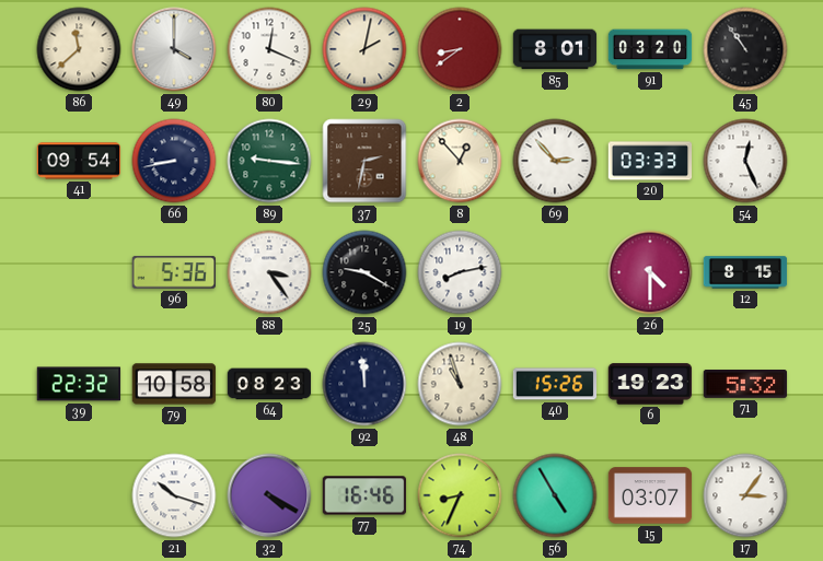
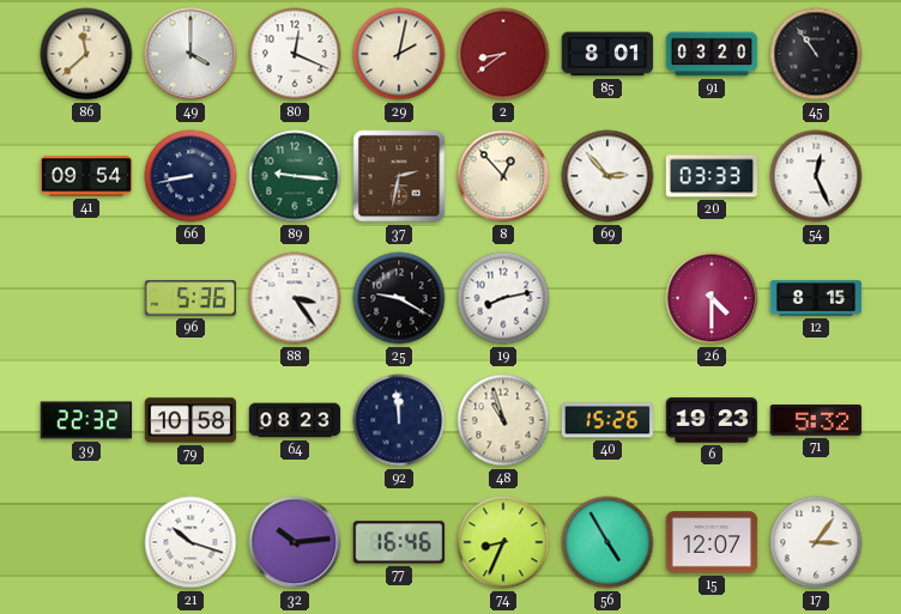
32: 4:20 -> 10:14
15: 03:07 -> 12:07
